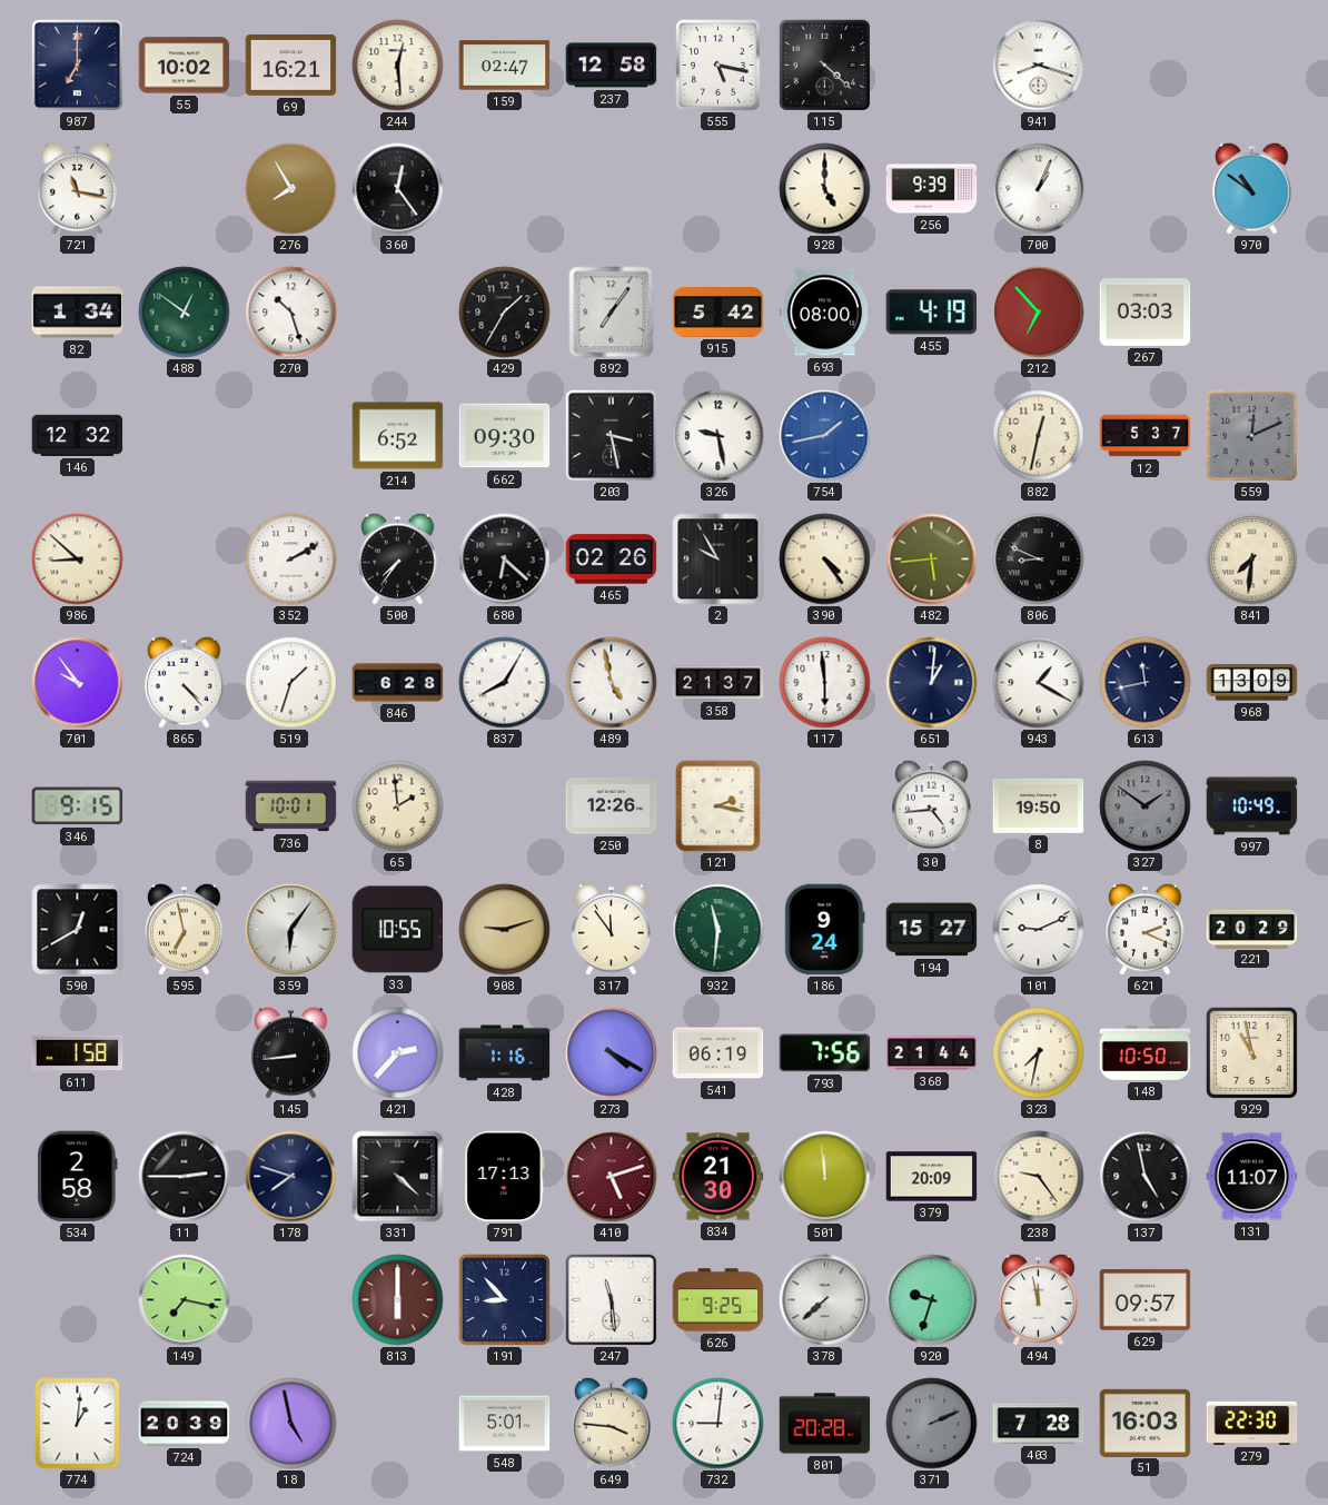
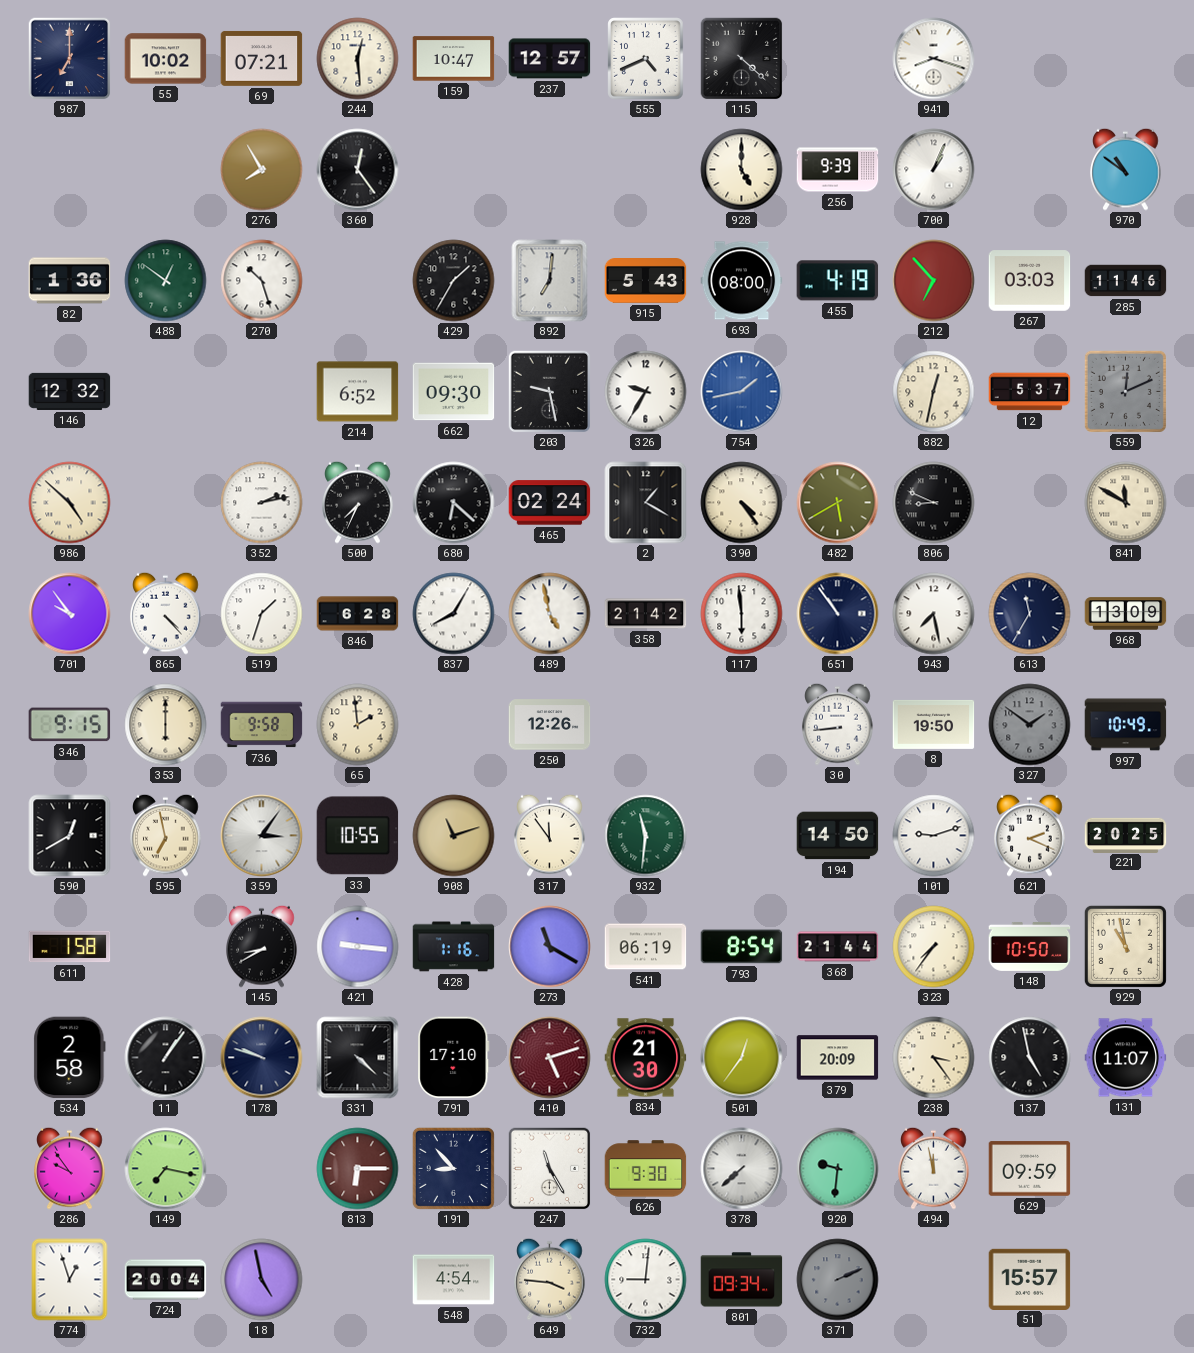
69: 16:21 -> 07:21
159: 02:47 -> 10:47
237: 12:58 -> 12:57
555: 5:17 -> 4:41
721: 11:17 -> none
82: 1:34 -> 1:36
892: 7:06 -> 7:01
915: 5:42 -> 5:43
285: none -> 11:46
203: 3:28 -> 9:28
326: 9:28 -> 9:35
986: 8:52 -> 4:52
352: 2:10 -> 2:13
500: 7:36 -> 7:34
465: 02:26 -> 02:24
2: 9:55 -> 1:20
482: 5:44 -> 5:40
841: 7:31 -> 11:50
358: 21:37 -> 21:42
651: 1:01 -> 10:54
943: 1:20 -> 7:28
613: 11:43 -> 11:35
353: none -> 6:00
736: 10:01 -> 9:58
121: 2:17 -> none
30: 4:44 -> 8:44
359: 6:06 -> 3:06
908: 9:12 -> 11:12
186: 9:24 -> none
194: 15:27 -> 14:50
101: 9:11 -> 9:12
221: 20:29 -> 20:25
145: 8:44 -> 8:40
421: 2:37 -> 9:16
273: 4:20 -> 11:20
793: 7:56 -> 8:54
323: 7:32 -> 7:36
11: 2:45 -> 1:06
178: 7:48 -> 9:48
791: 17:13 -> 17:10
501: 11:59 -> 12:36
238: 9:24 -> 3:24
286: none -> 9:54
813: 6:00 -> 6:15
247: 11:29 -> 11:25
626: 9:25 -> 9:30
920: 9:33 -> 9:31
629: 09:57 -> 09:59
774: 1:01 -> 12:57
724: 20:39 -> 20:04
548: 5:01 -> 4:54
801: 20:28 -> 09:34
403: 7:28 -> none
51: 16:03 -> 15:57
279: 22:30 -> none
